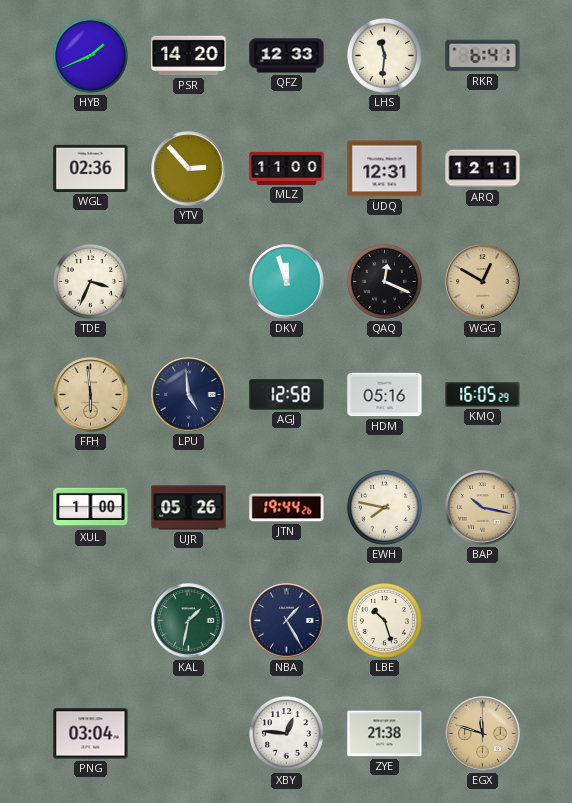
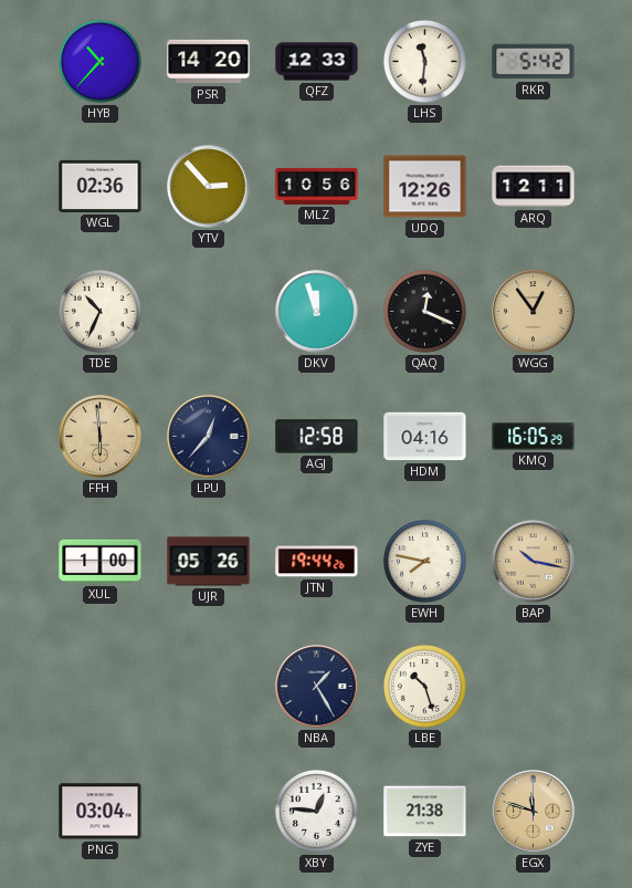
HYB: 1:41 -> 10:37
RKR: 6:41 -> 5:42
MLZ: 11:00 -> 10:56
UDQ: 12:31 -> 12:26
TDE: 3:34 -> 10:34
WGG: 12:50 -> 12:54
LPU: 4:59 -> 12:37
HDM: 05:16 -> 04:16
KAL: 1:32 -> none
